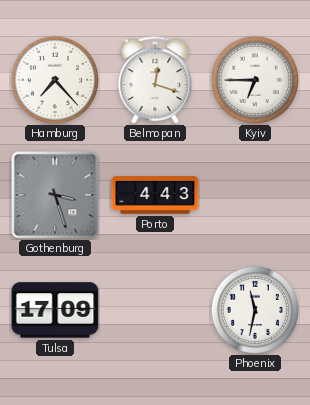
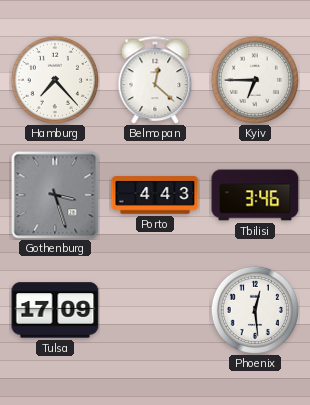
Belmopan: 12:18 -> 12:22
Tbilisi: none -> 3:46
Phoenix: 11:32 -> 12:29
